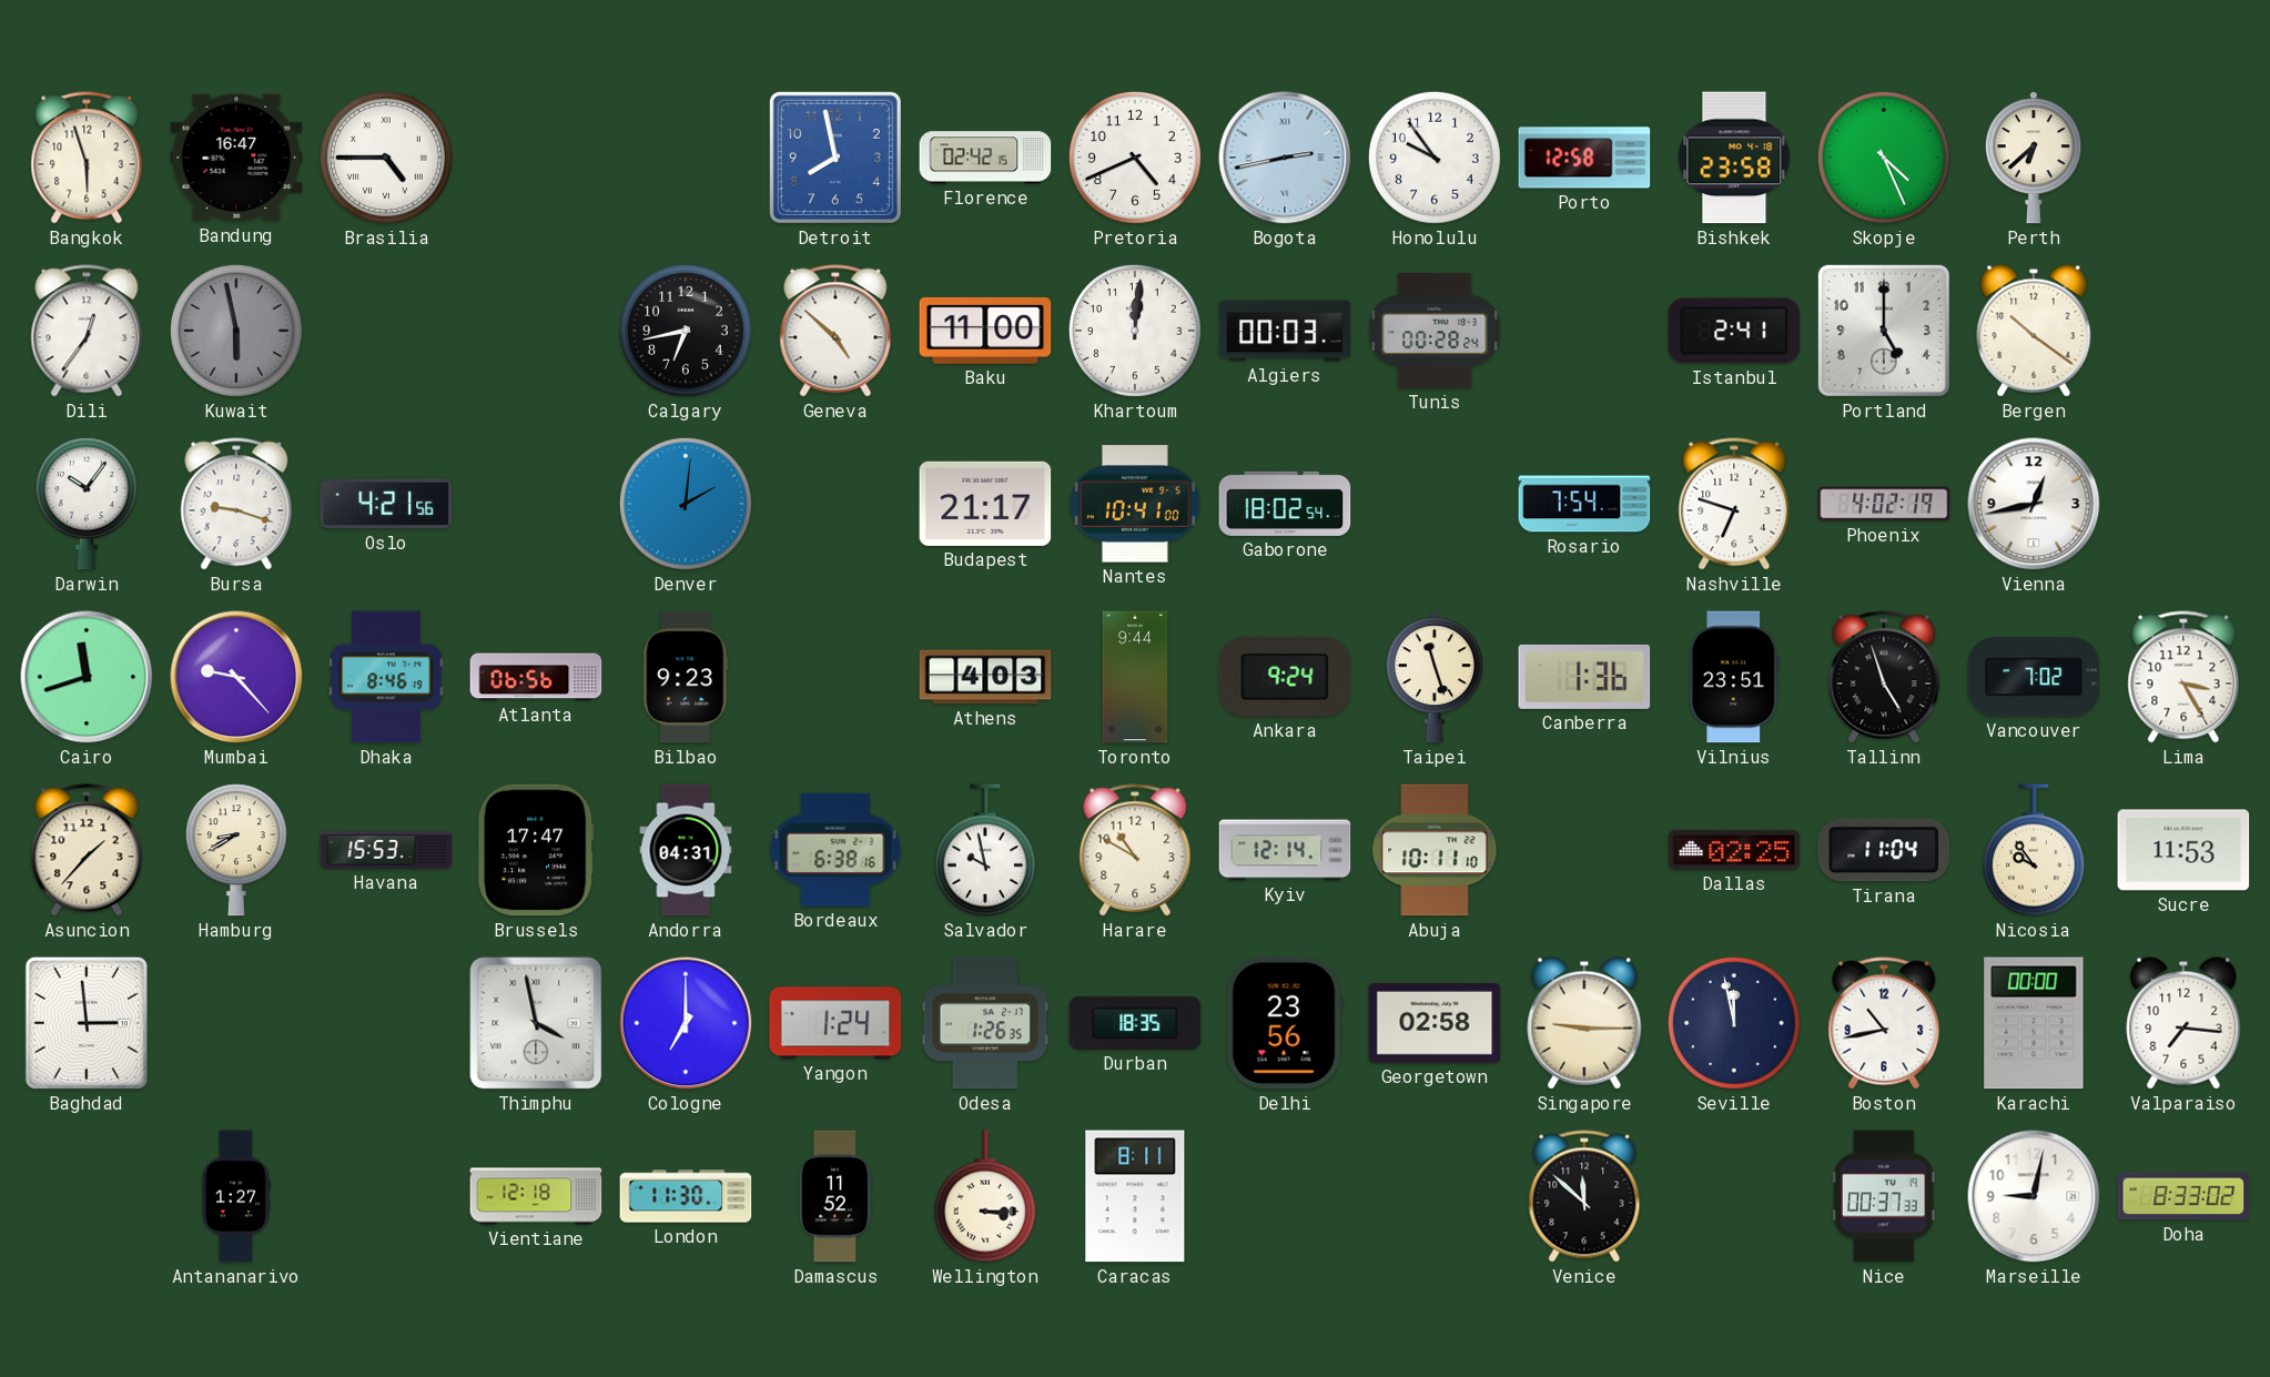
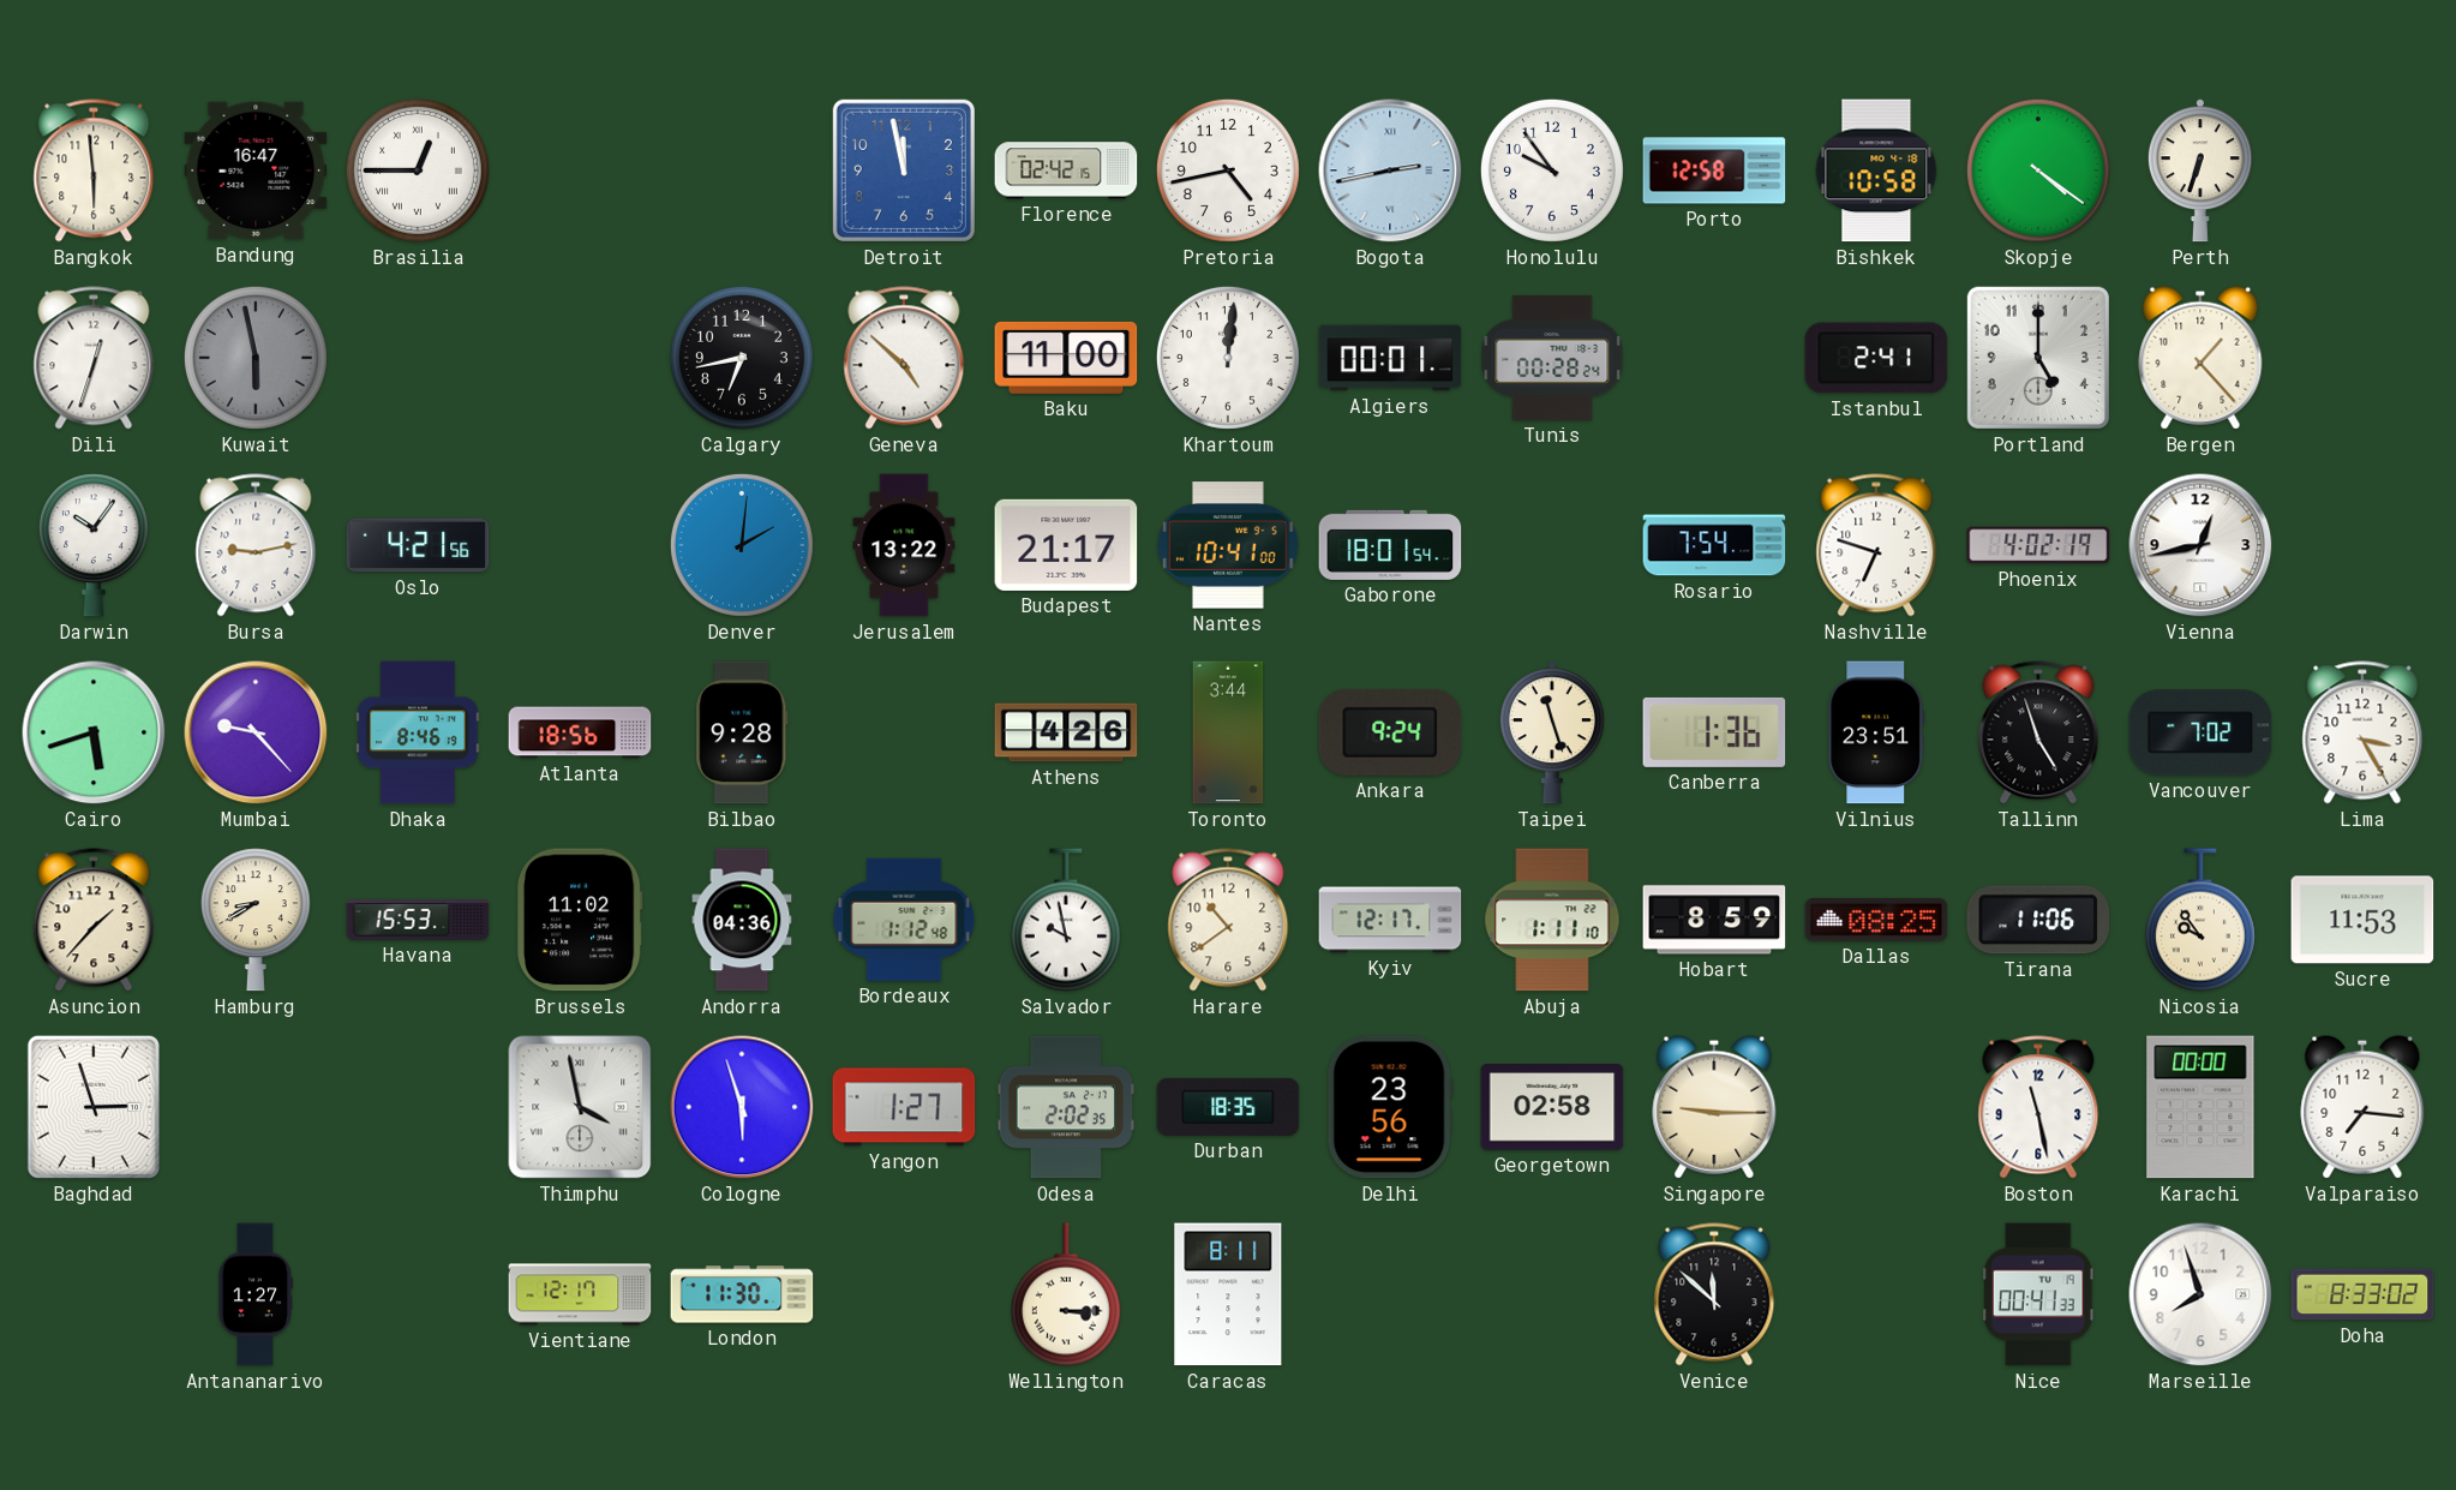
Bangkok: 5:57 -> 5:59
Brasilia: 4:45 -> 12:45
Detroit: 7:58 -> 11:58
Pretoria: 4:41 -> 4:43
Bishkek: 23:58 -> 10:58
Skopje: 4:26 -> 4:21
Perth: 6:38 -> 6:33
Dili: 12:36 -> 12:33
Algiers: 00:03 -> 00:01
Bergen: 10:21 -> 1:23
Bursa: 9:18 -> 9:13
Jerusalem: none -> 13:22
Gaborone: 18:02 -> 18:01
Cairo: 11:42 -> 5:42
Atlanta: 06:56 -> 18:56
Bilbao: 9:23 -> 9:28
Athens: 4:03 -> 4:26
Toronto: 9:44 -> 3:44
Brussels: 17:47 -> 11:02
Andorra: 04:31 -> 04:36
Bordeaux: 6:38 -> 1:12
Harare: 10:50 -> 10:39
Kyiv: 12:14 -> 12:17
Abuja: 10:11 -> 1:11
Hobart: none -> 8:59
Dallas: 02:25 -> 08:25
Tirana: 11:04 -> 11:06
Baghdad: 2:59 -> 2:57
Cologne: 7:00 -> 5:57
Yangon: 1:24 -> 1:27
Odesa: 1:26 -> 2:02
Seville: 11:58 -> none
Boston: 10:43 -> 11:28
Vientiane: 12:18 -> 12:17
Damascus: 11:52 -> none
Nice: 00:37 -> 00:41
Marseille: 9:02 -> 7:57
